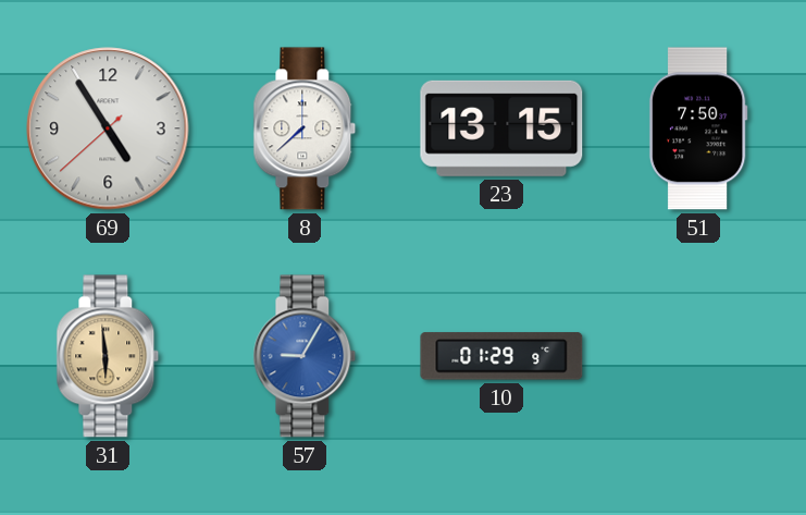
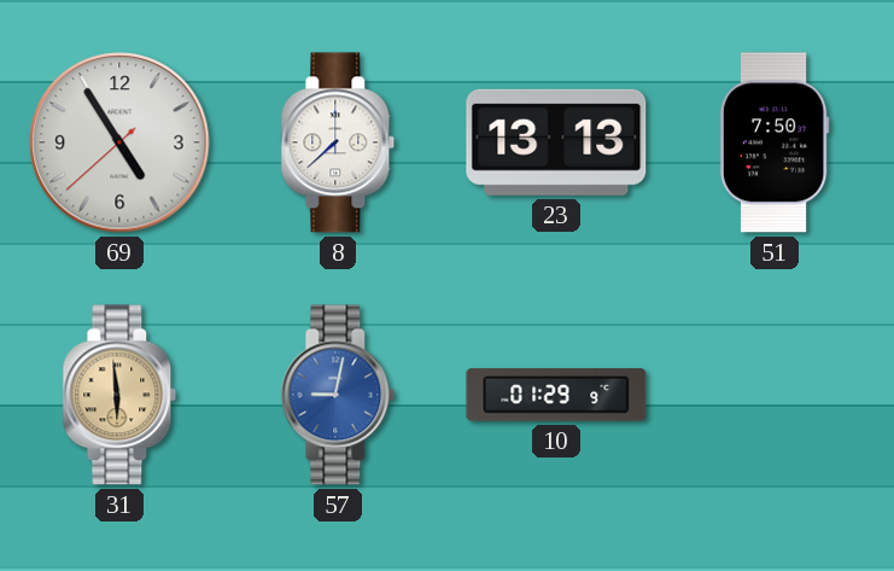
23: 13:15 -> 13:13
57: 9:05 -> 9:02
